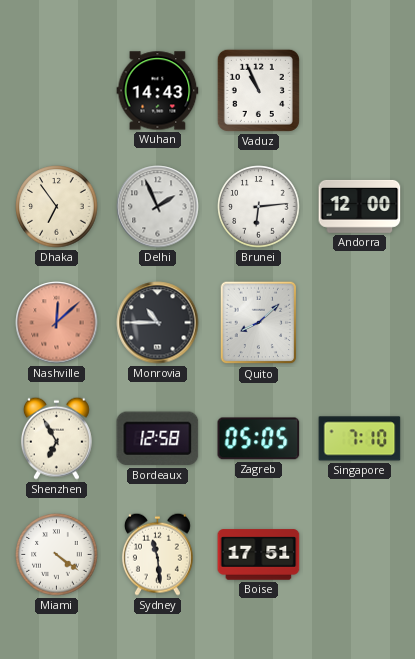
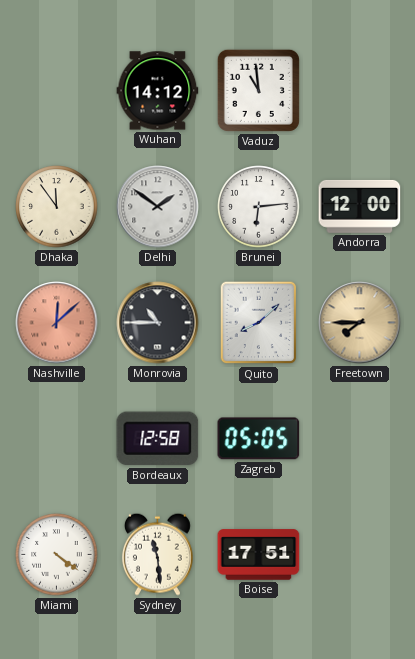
Wuhan: 14:43 -> 14:12
Vaduz: 10:56 -> 10:59
Dhaka: 6:54 -> 11:54
Delhi: 1:56 -> 1:51
Freetown: none -> 7:45
Shenzhen: 6:55 -> none
Singapore: 7:10 -> none
